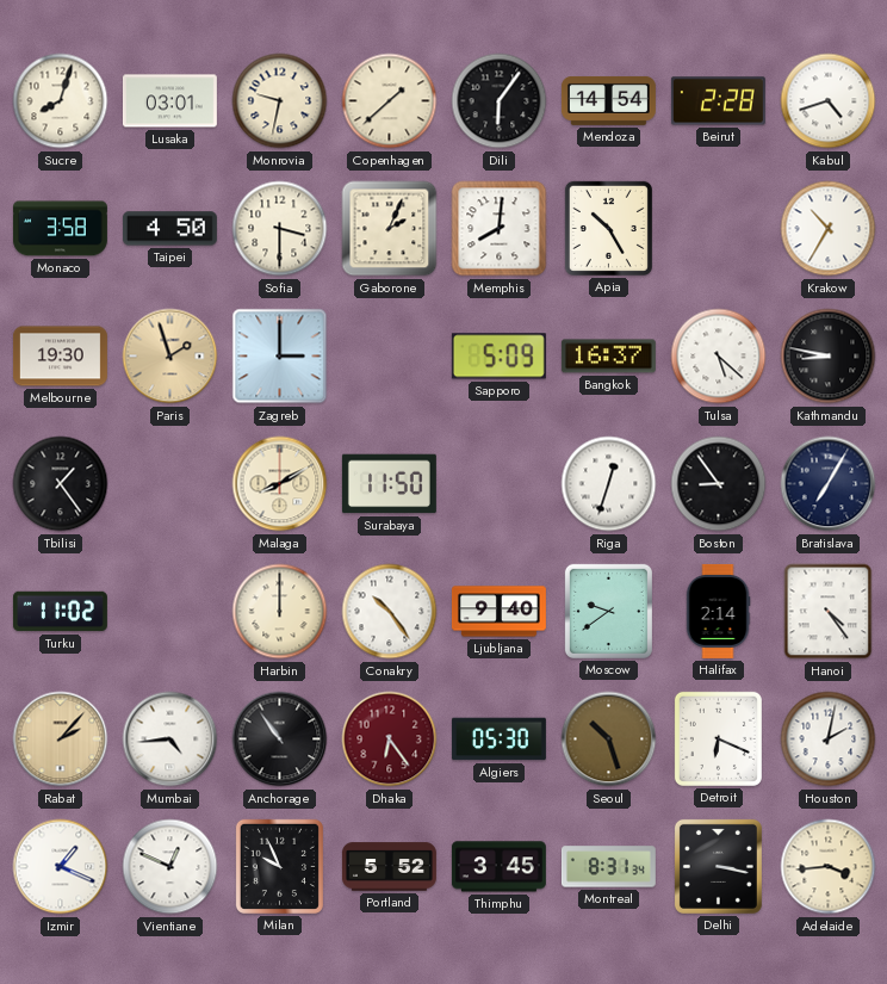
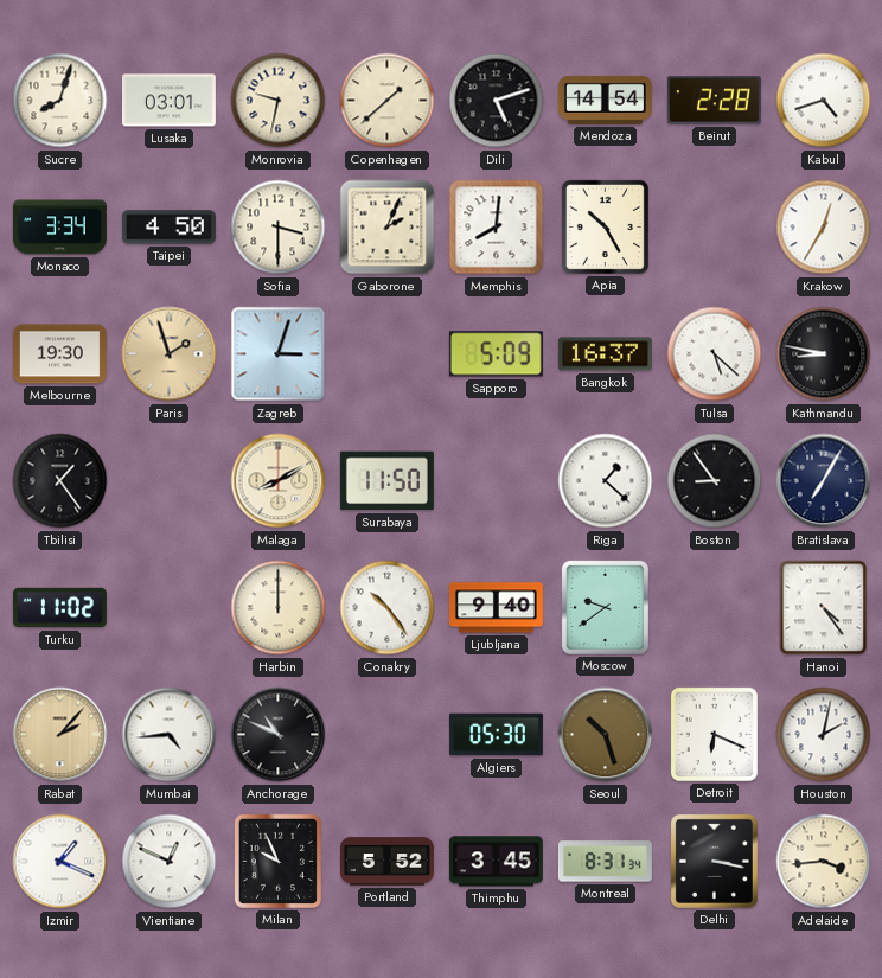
Dili: 6:06 -> 5:12
Monaco: 3:58 -> 3:34
Krakow: 10:35 -> 12:35
Zagreb: 3:00 -> 3:03
Riga: 12:33 -> 1:22
Halifax: 2:14 -> none
Anchorage: 10:54 -> 10:49
Dhaka: 6:24 -> none
